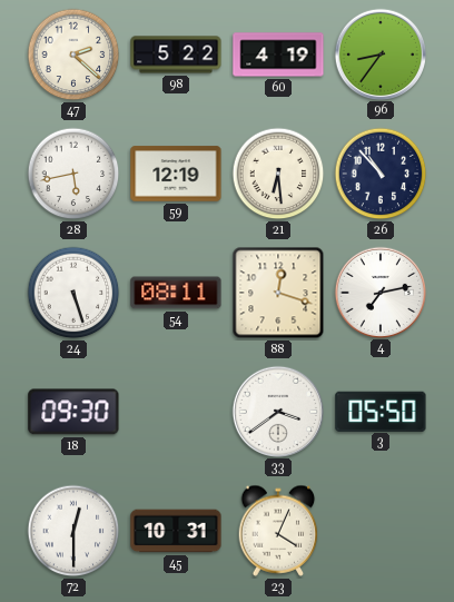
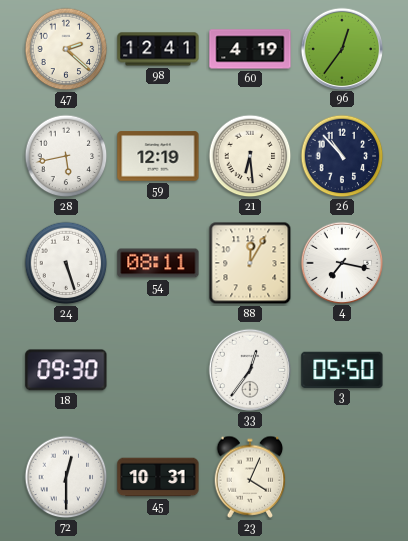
98: 5:22 -> 12:41
96: 8:36 -> 12:36
88: 12:18 -> 12:05
4: 7:13 -> 7:17
33: 3:39 -> 12:36
